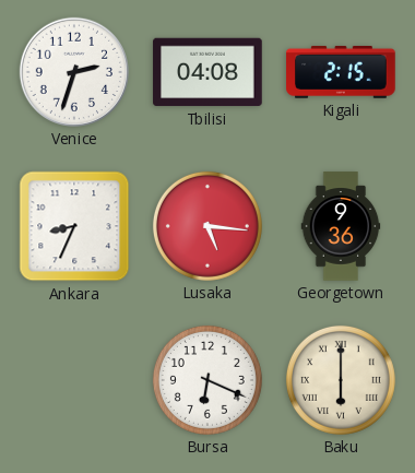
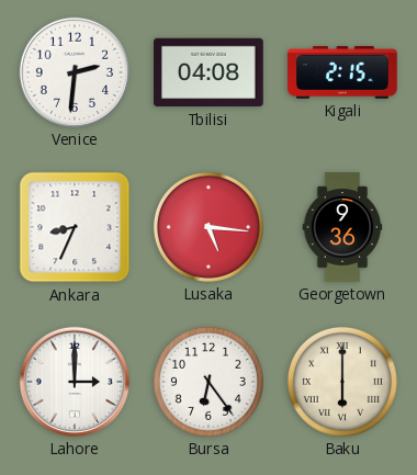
Venice: 2:33 -> 2:31
Lahore: none -> 3:00
Bursa: 6:19 -> 6:24
